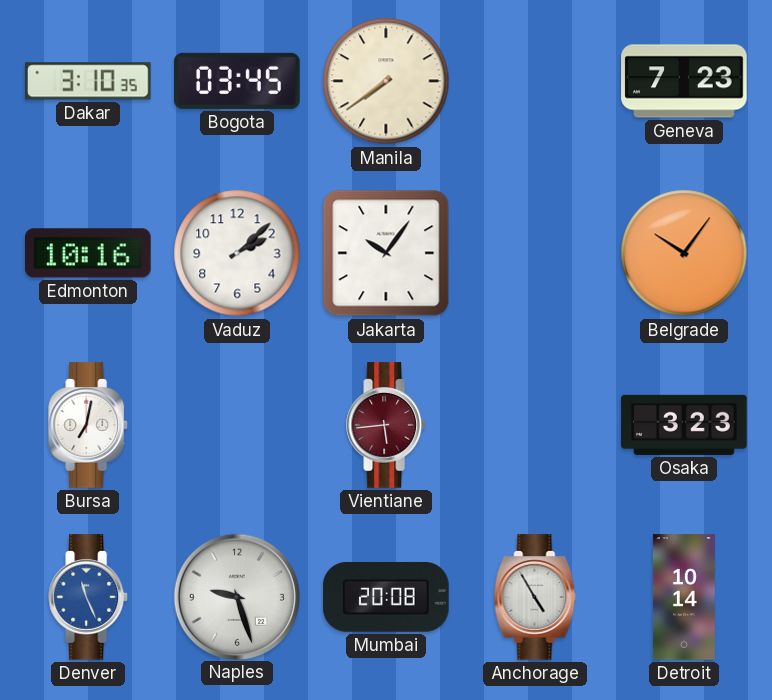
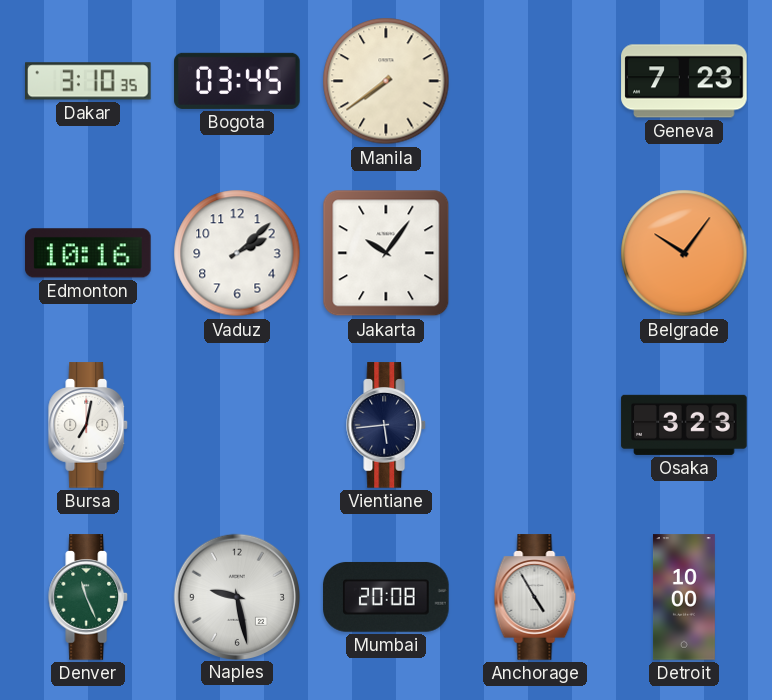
Vientiane dial: burgundy -> navy
Denver dial: blue -> green
Naples: 9:27 -> 9:28
Detroit: 10:14 -> 10:00
